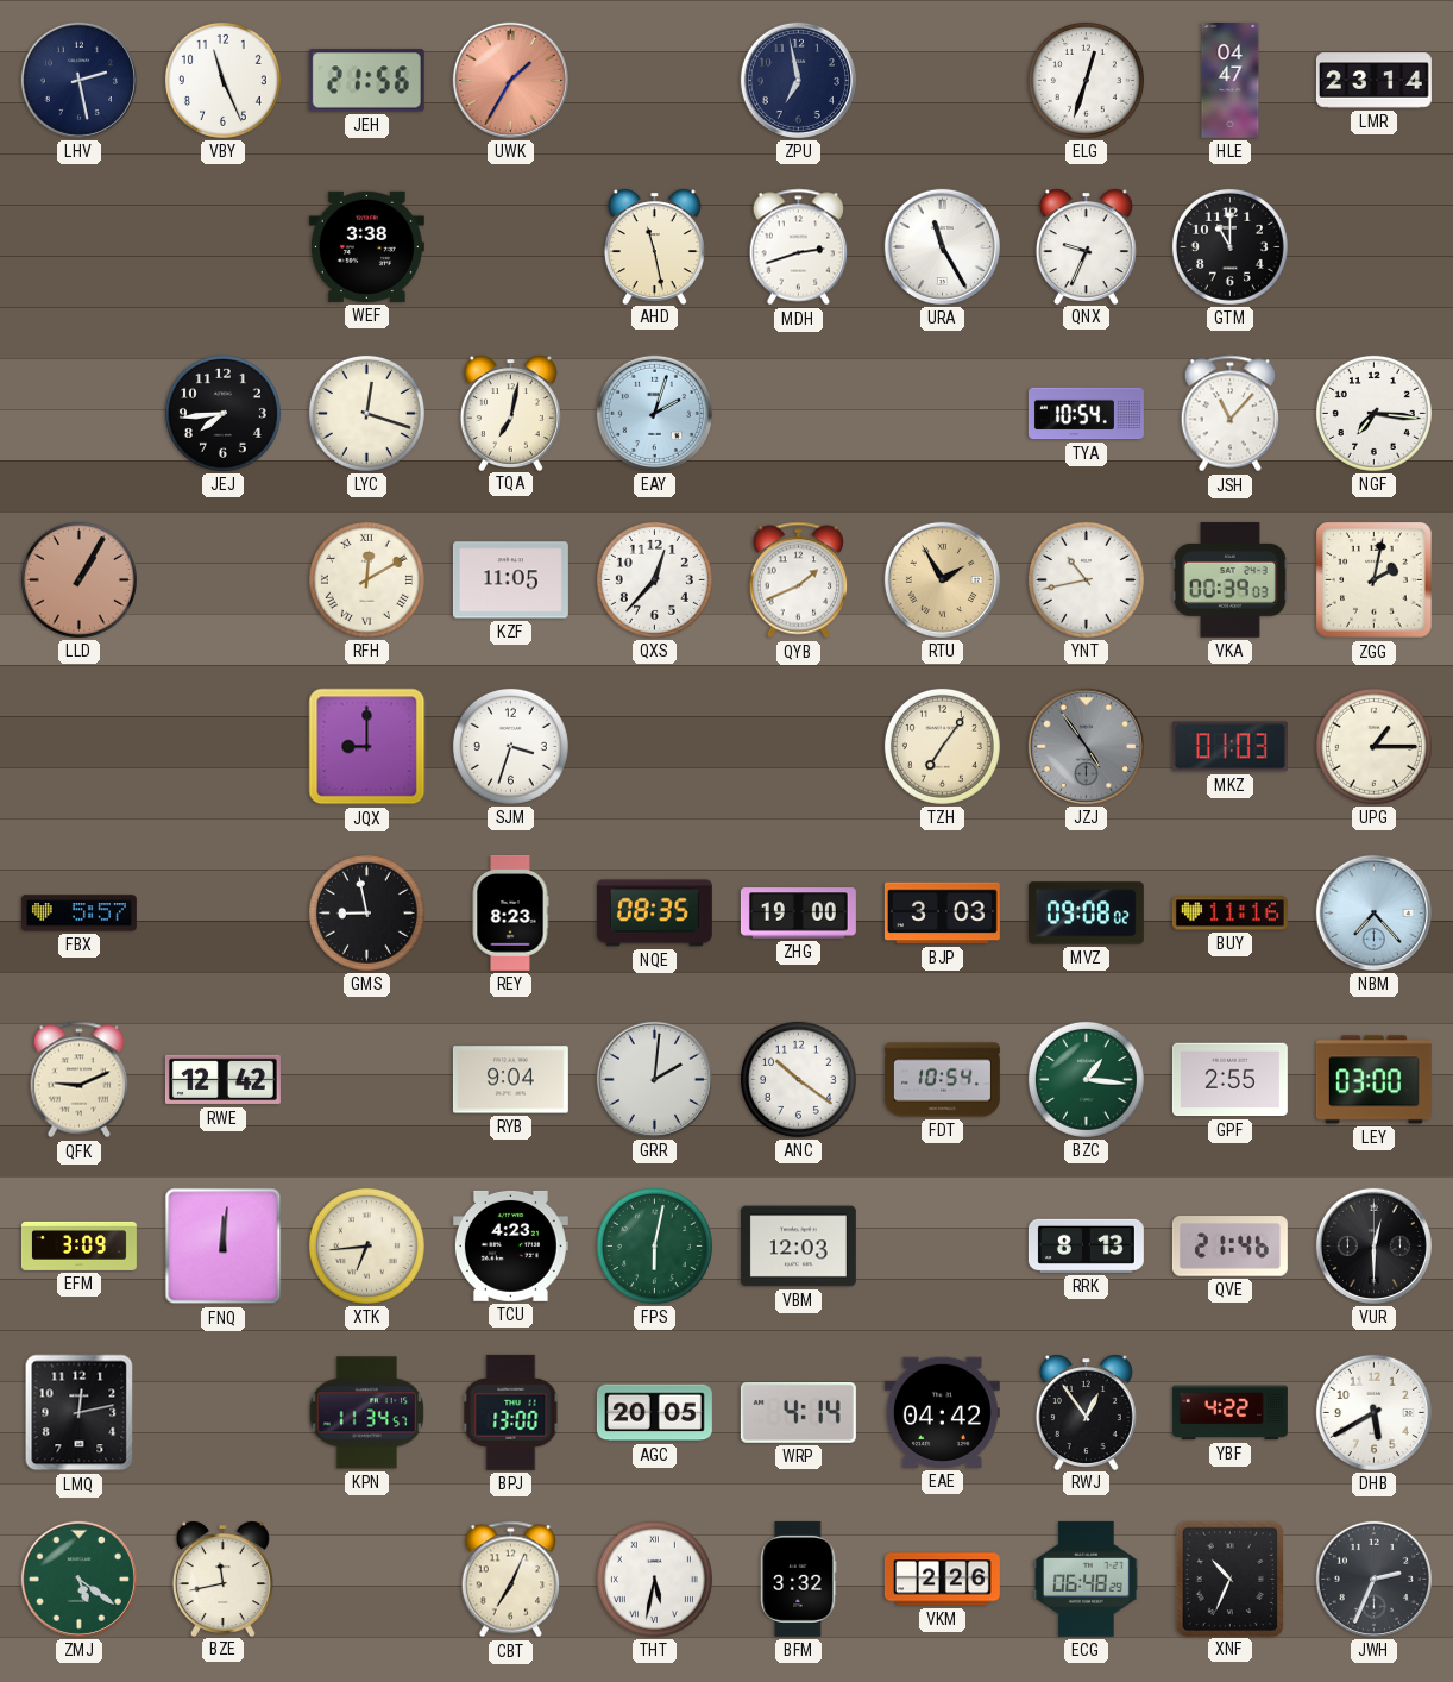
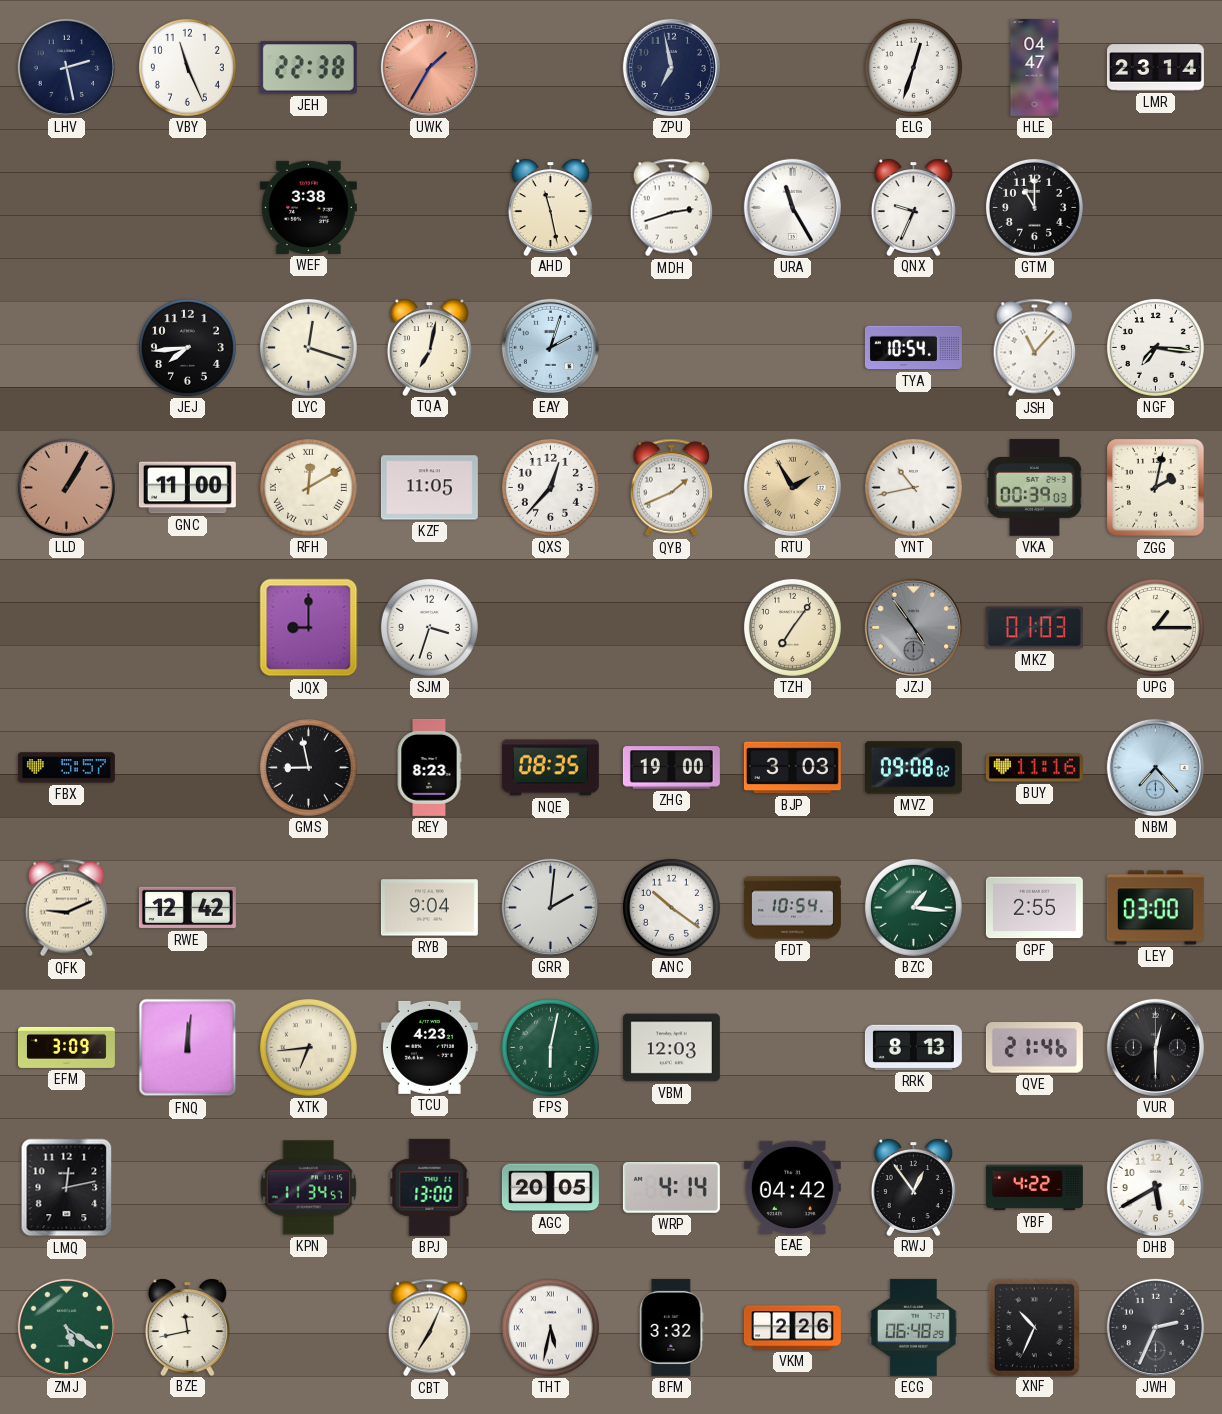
JEH: 21:56 -> 22:38
GNC: none -> 11:00
